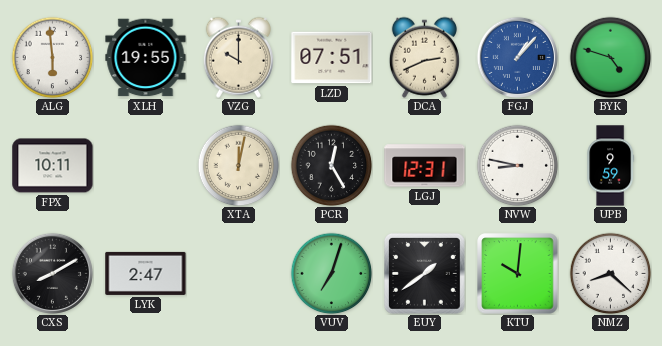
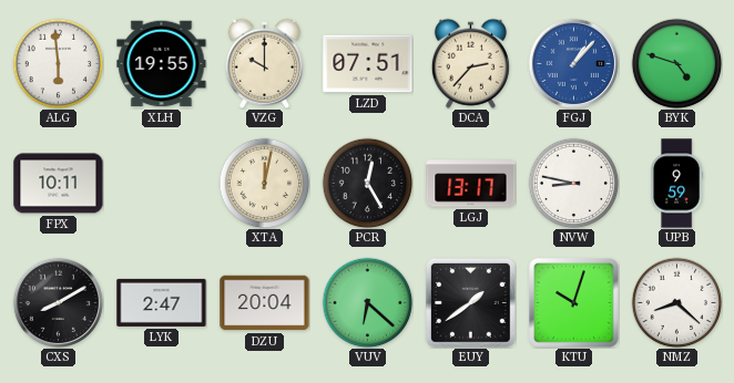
DCA: 2:41 -> 2:37
LGJ: 12:31 -> 13:17
DZU: none -> 20:04
VUV: 7:03 -> 6:22
KTU: 10:01 -> 10:03
